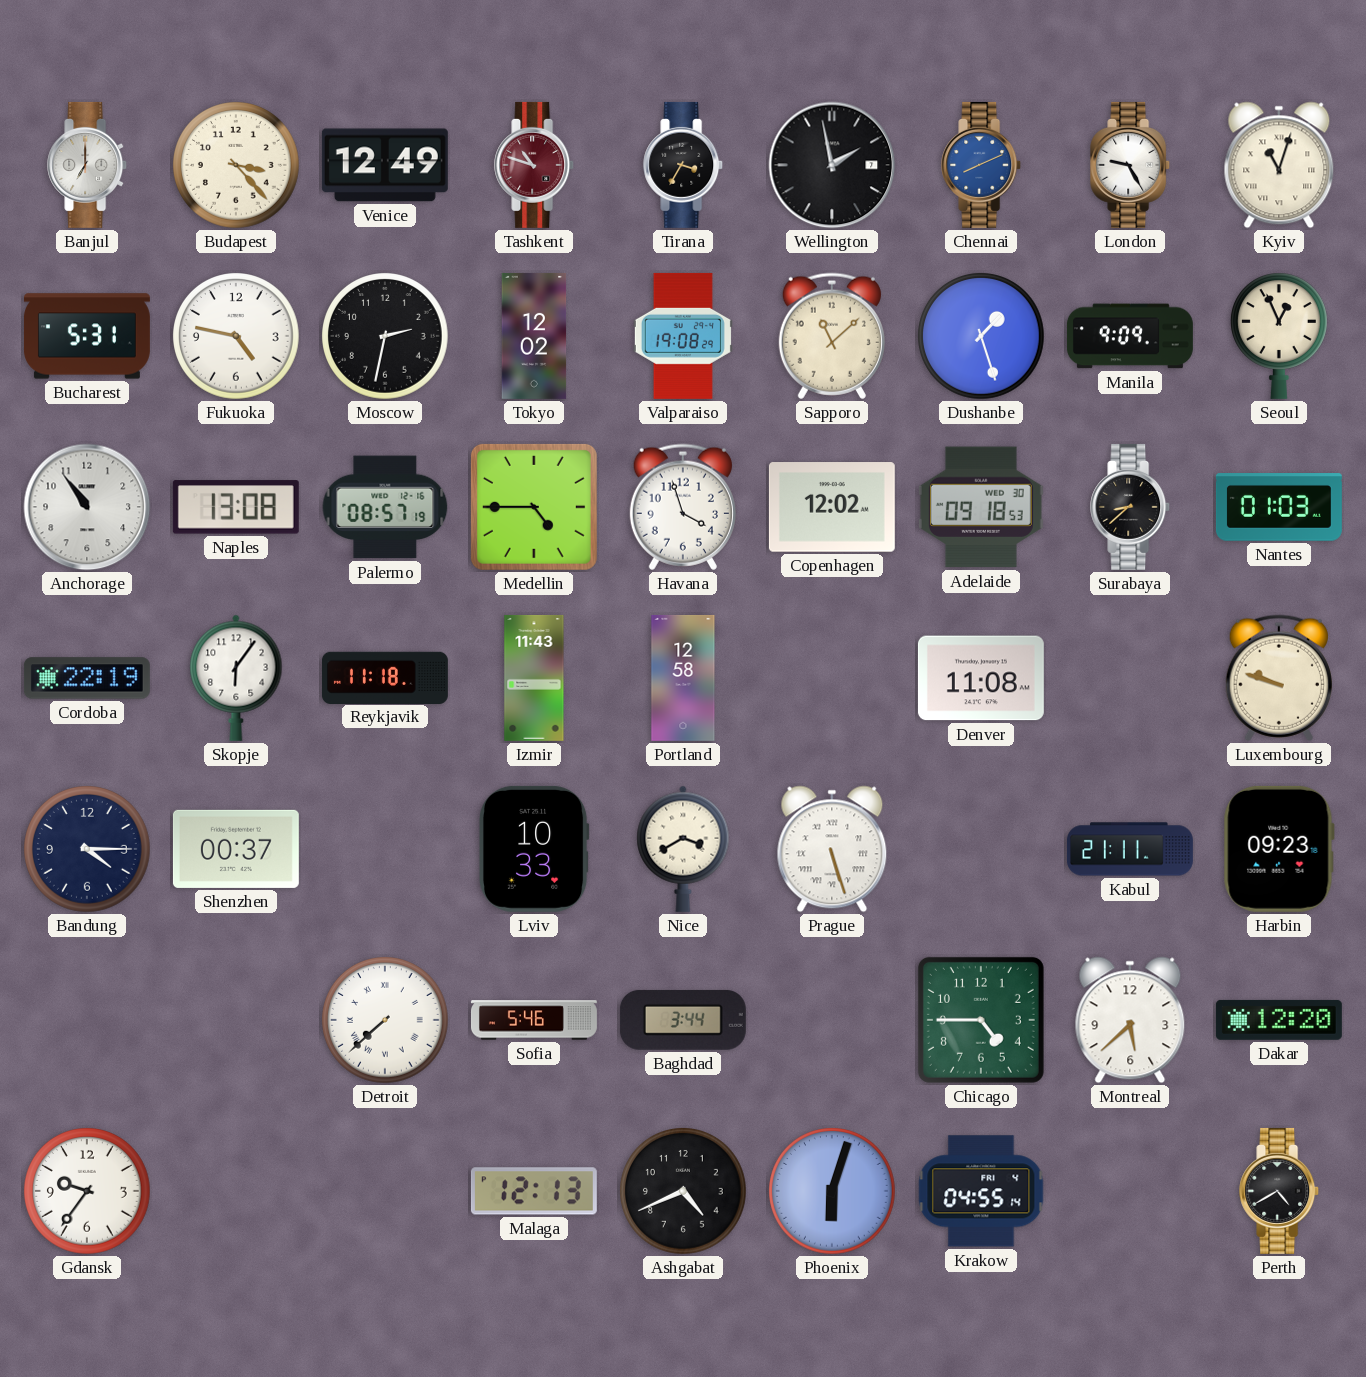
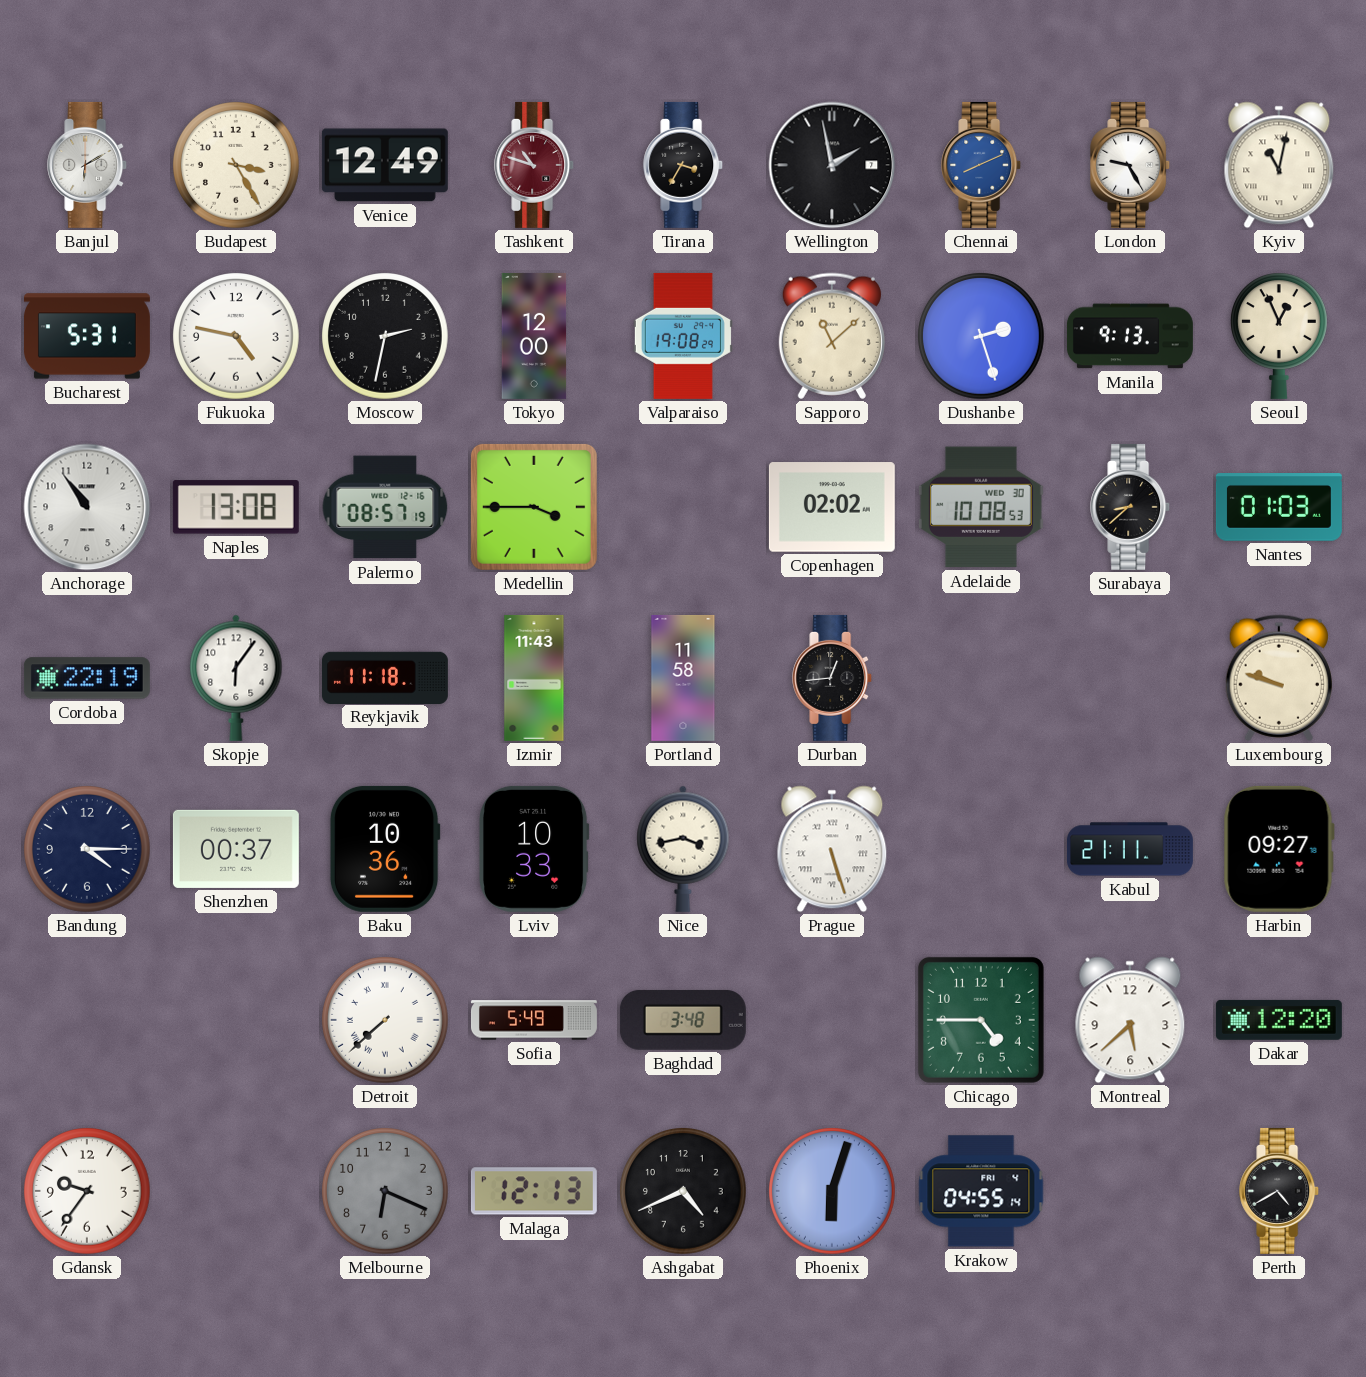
Banjul: 7:00 -> 6:10
Budapest: 3:23 -> 3:25
Kyiv: 11:03 -> 11:02
Tokyo: 12:02 -> 12:00
Dushanbe: 1:27 -> 2:27
Manila: 9:09 -> 9:13
Medellin: 4:45 -> 3:45
Havana: 3:57 -> none
Copenhagen: 12:02 -> 02:02
Adelaide: 09:18 -> 10:08
Portland: 12:58 -> 11:58
Durban: none -> 12:44
Denver: 11:08 -> none
Baku: none -> 10:36
Nice: 3:40 -> 3:43
Harbin: 09:23 -> 09:27
Sofia: 5:46 -> 5:49
Baghdad: 3:44 -> 3:48
Melbourne: none -> 6:19
